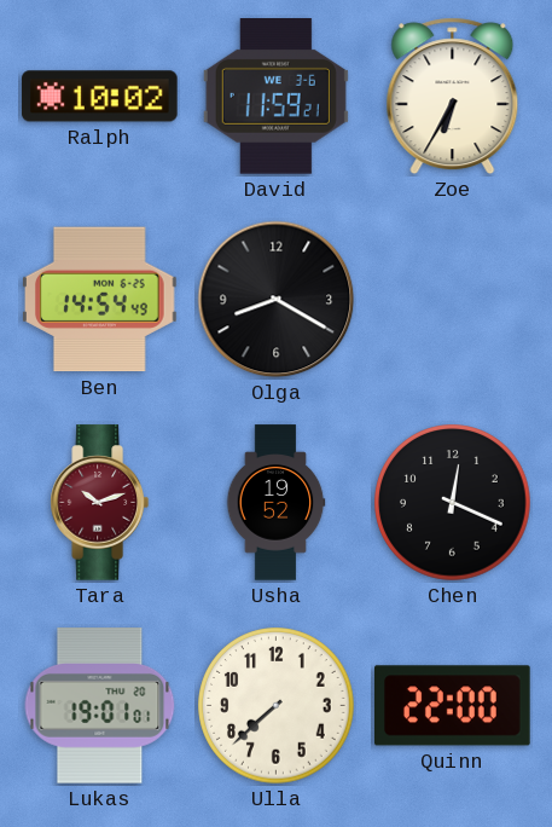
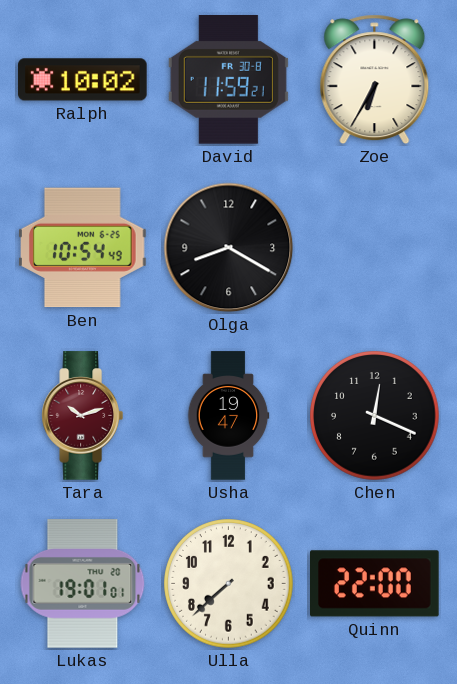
David date: WE 3-6 -> FR 30-8
Ben: 14:54 -> 10:54
Usha: 19:52 -> 19:47
